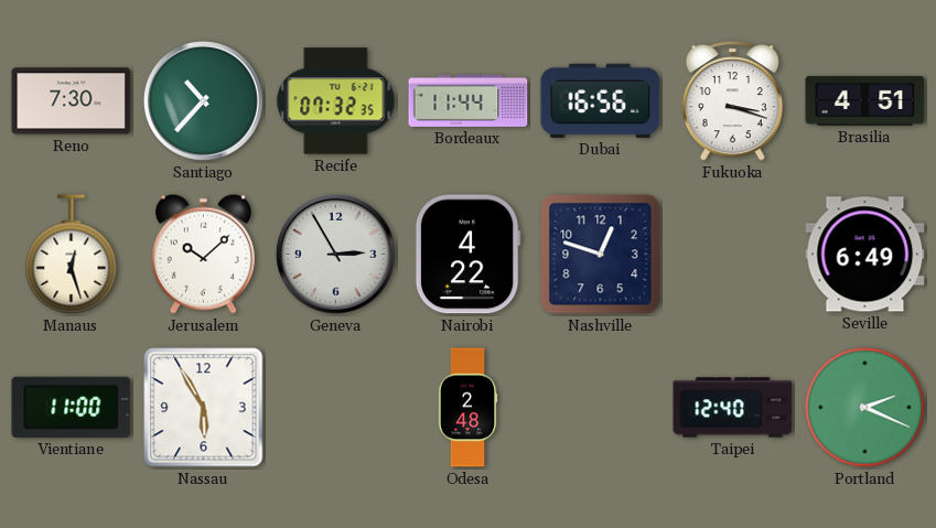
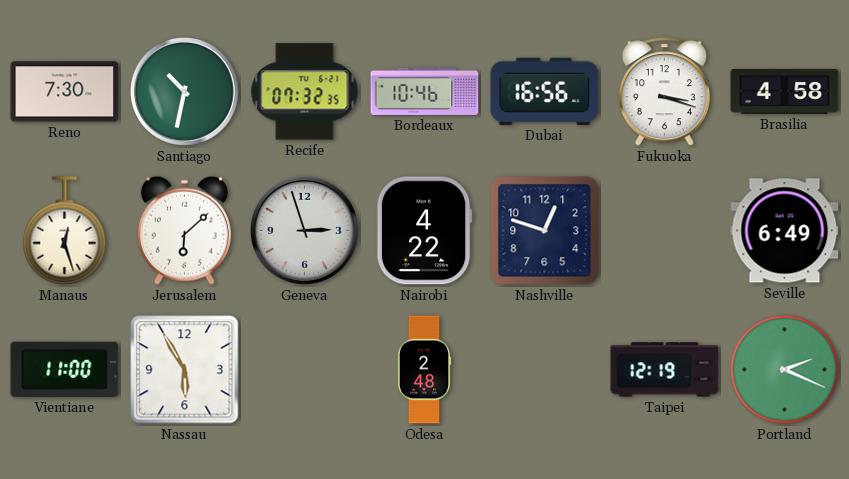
Santiago: 10:37 -> 10:32
Bordeaux: 11:44 -> 10:46
Brasilia: 4:51 -> 4:58
Jerusalem: 10:08 -> 6:08
Geneva: 2:55 -> 2:57
Taipei: 12:40 -> 12:19
